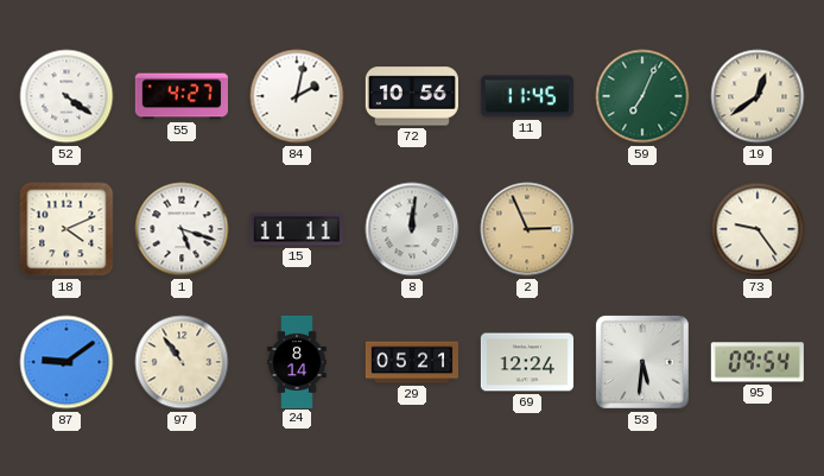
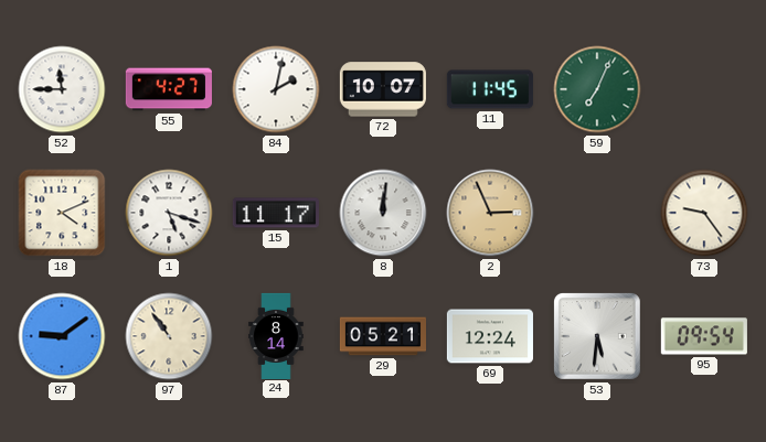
52: 4:21 -> 11:45
72: 10:56 -> 10:07
19: 12:39 -> none
15: 11:11 -> 11:17
